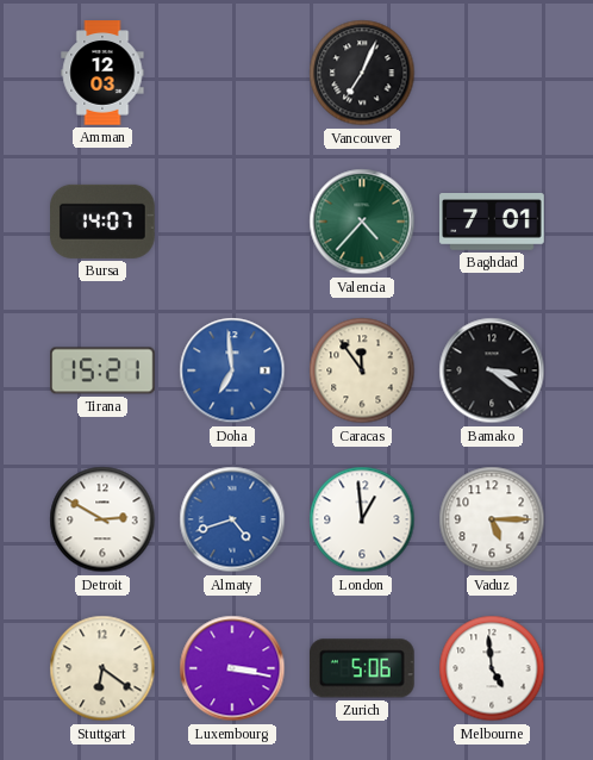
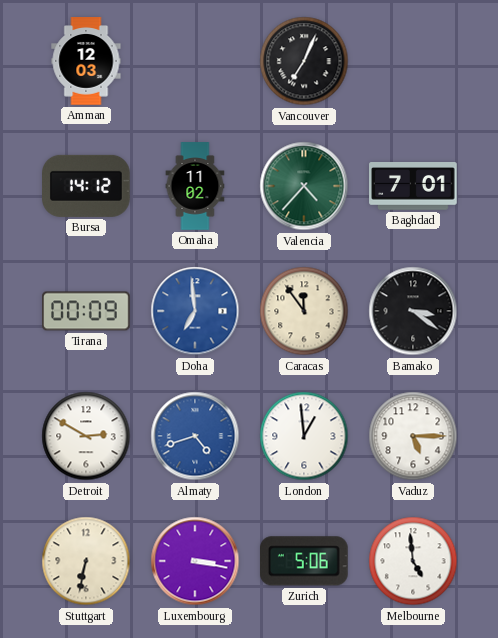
Bursa: 14:07 -> 14:12
Omaha: none -> 11:02
Tirana: 15:21 -> 00:09
Stuttgart: 6:21 -> 6:32
